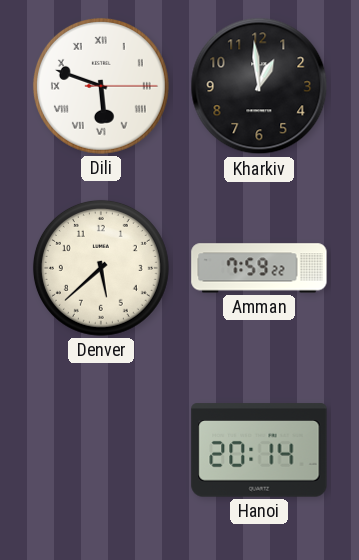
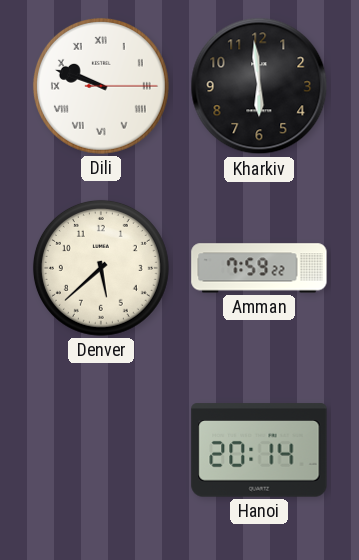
Dili: 5:48 -> 9:48
Kharkiv: 12:59 -> 5:59
